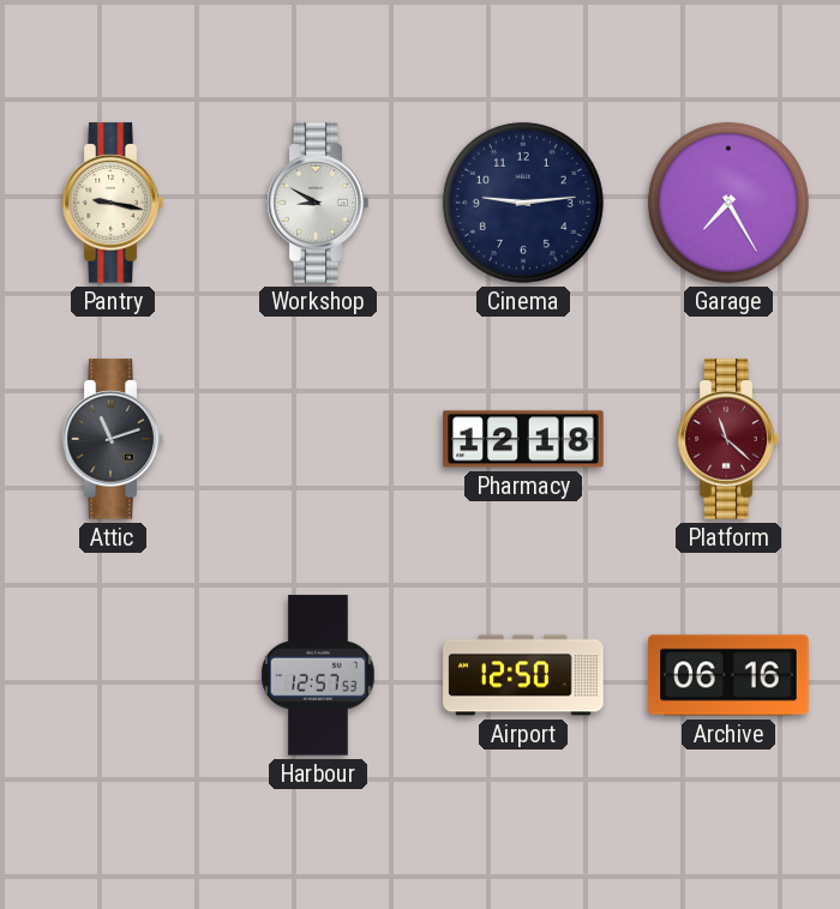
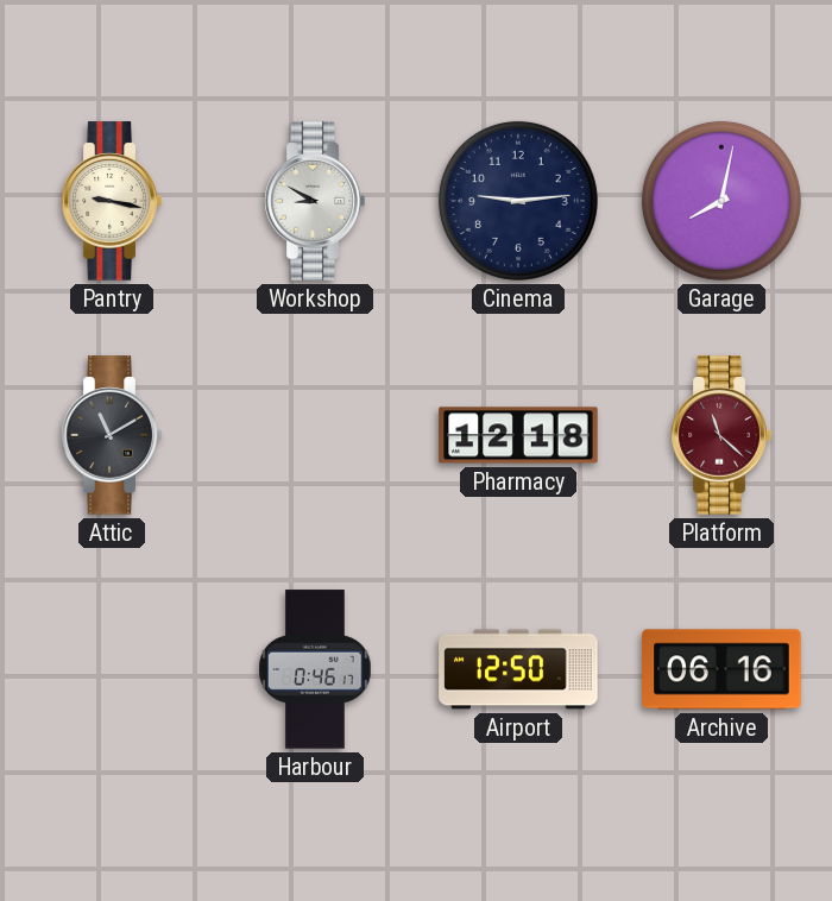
Garage: 7:25 -> 8:02
Attic: 11:12 -> 11:10
Harbour: 12:57 -> 0:46
